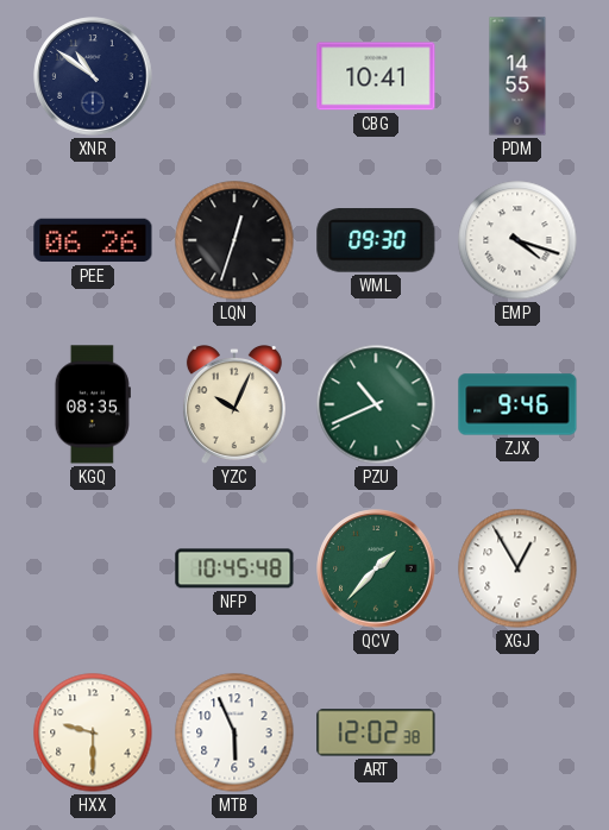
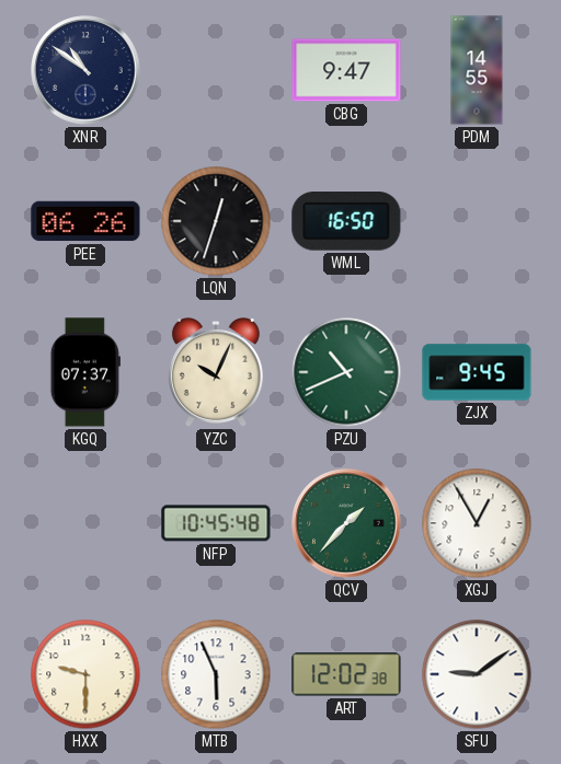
CBG: 10:41 -> 9:47
WML: 09:30 -> 16:50
EMP: 4:18 -> none
KGQ: 08:35 -> 07:37
ZJX: 9:46 -> 9:45
SFU: none -> 9:09
